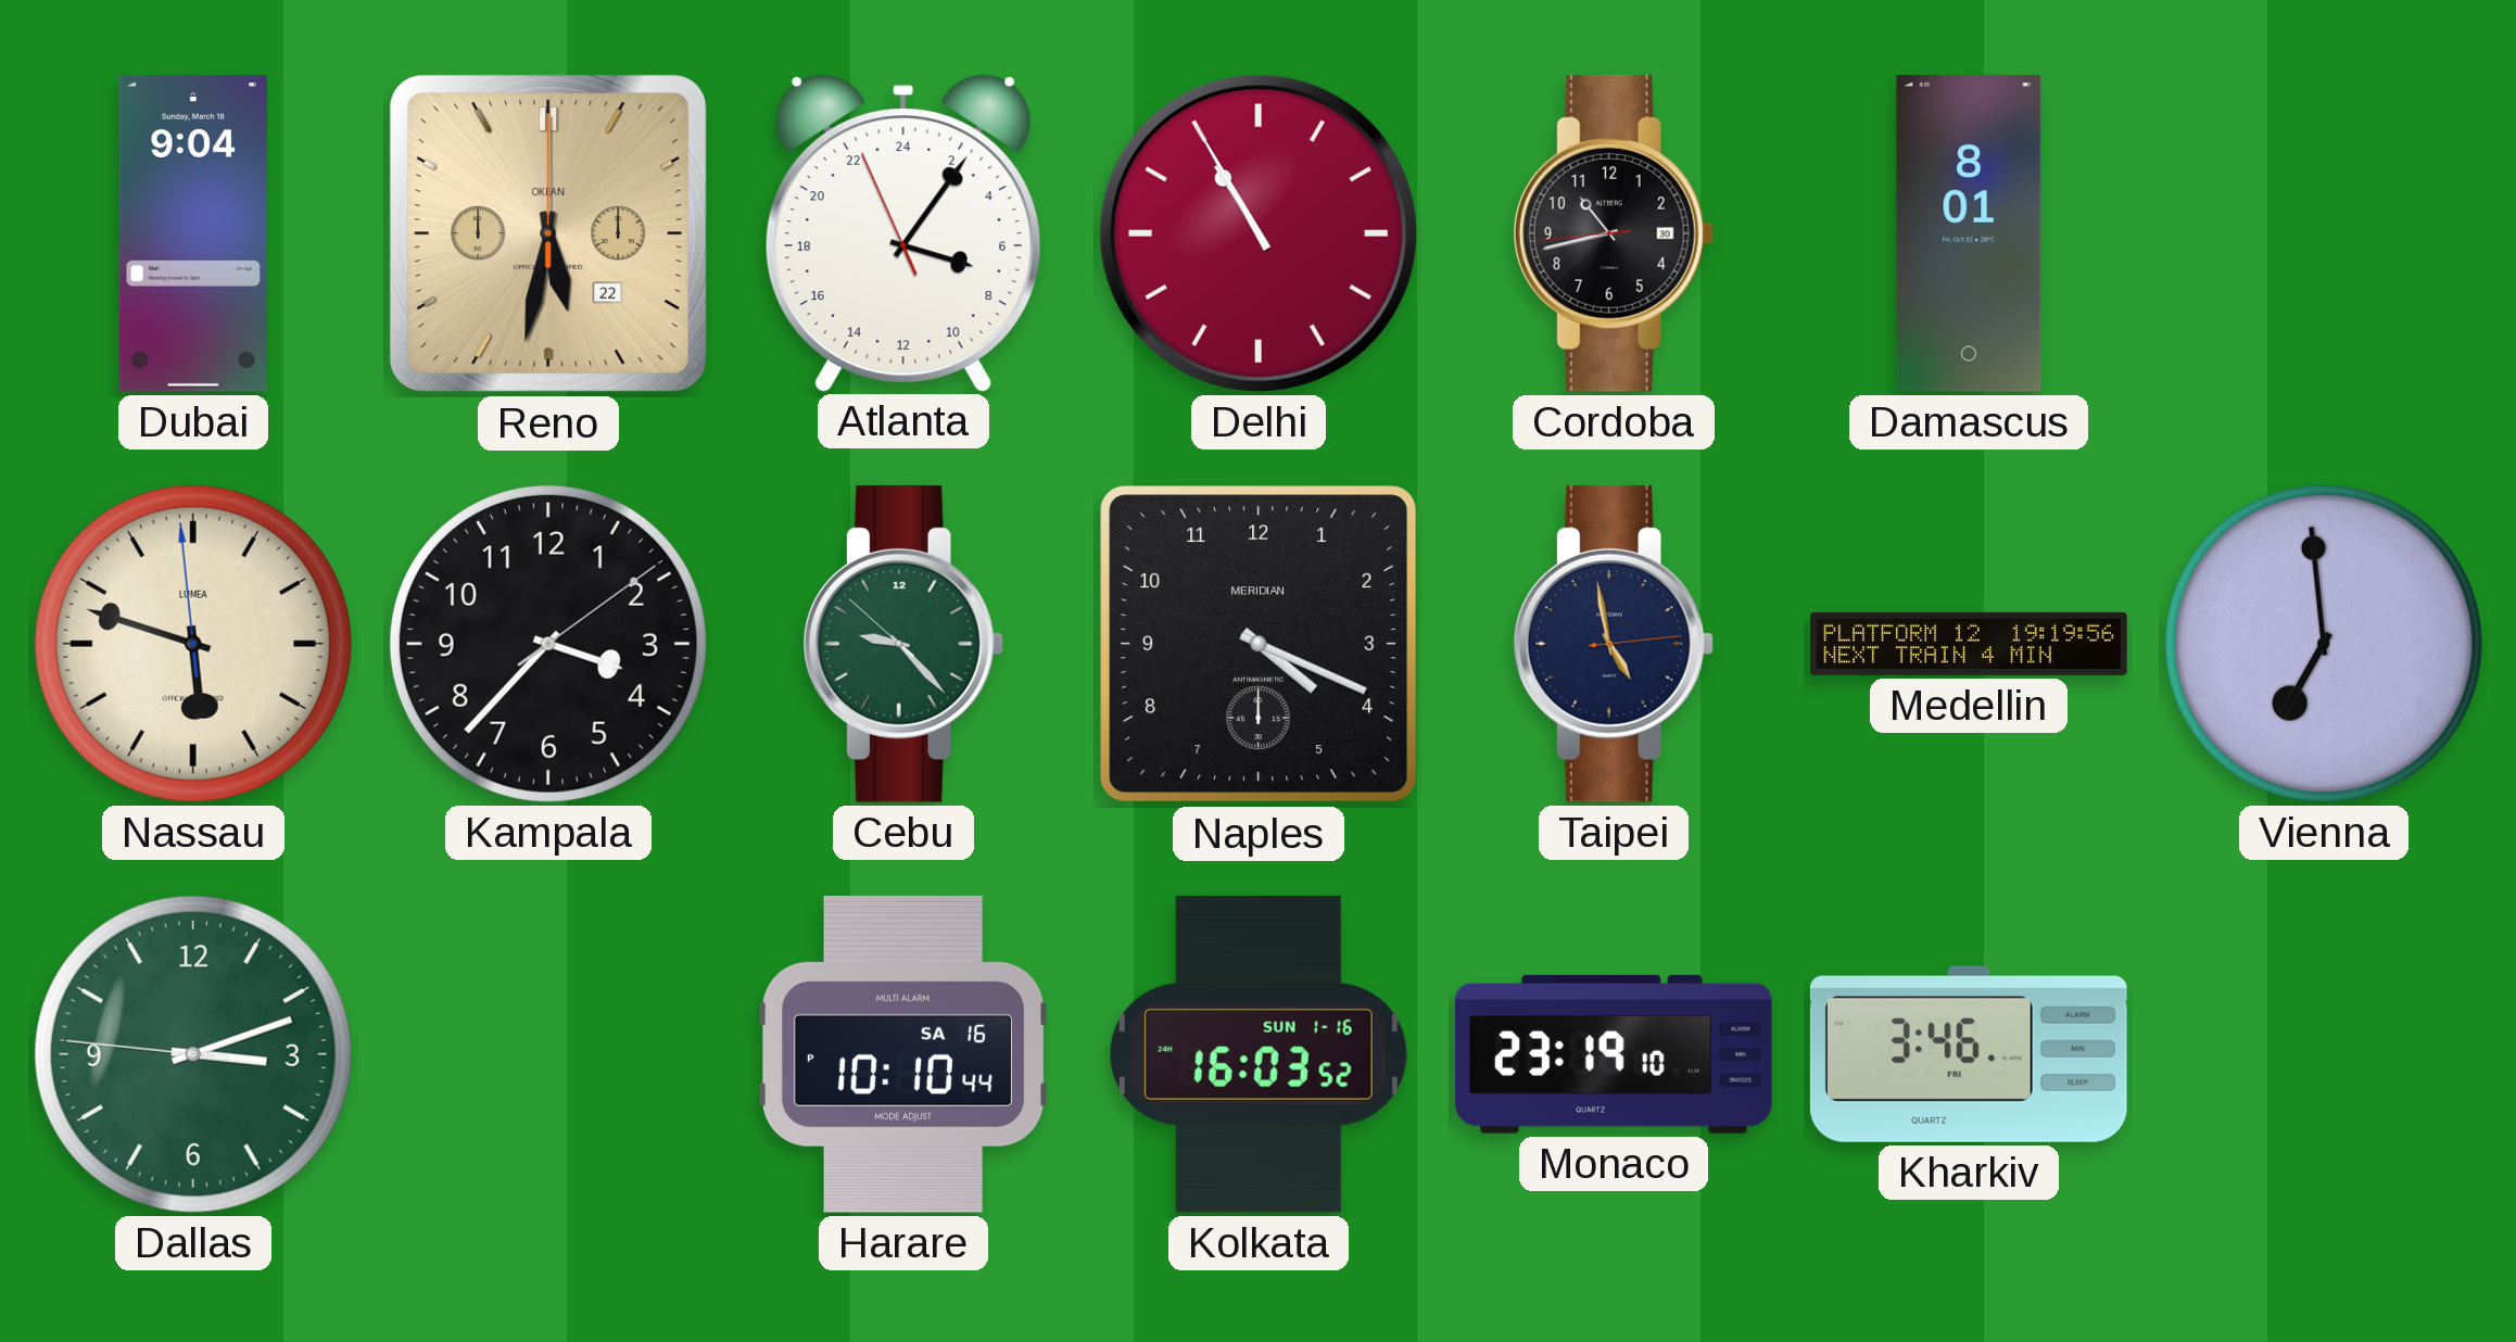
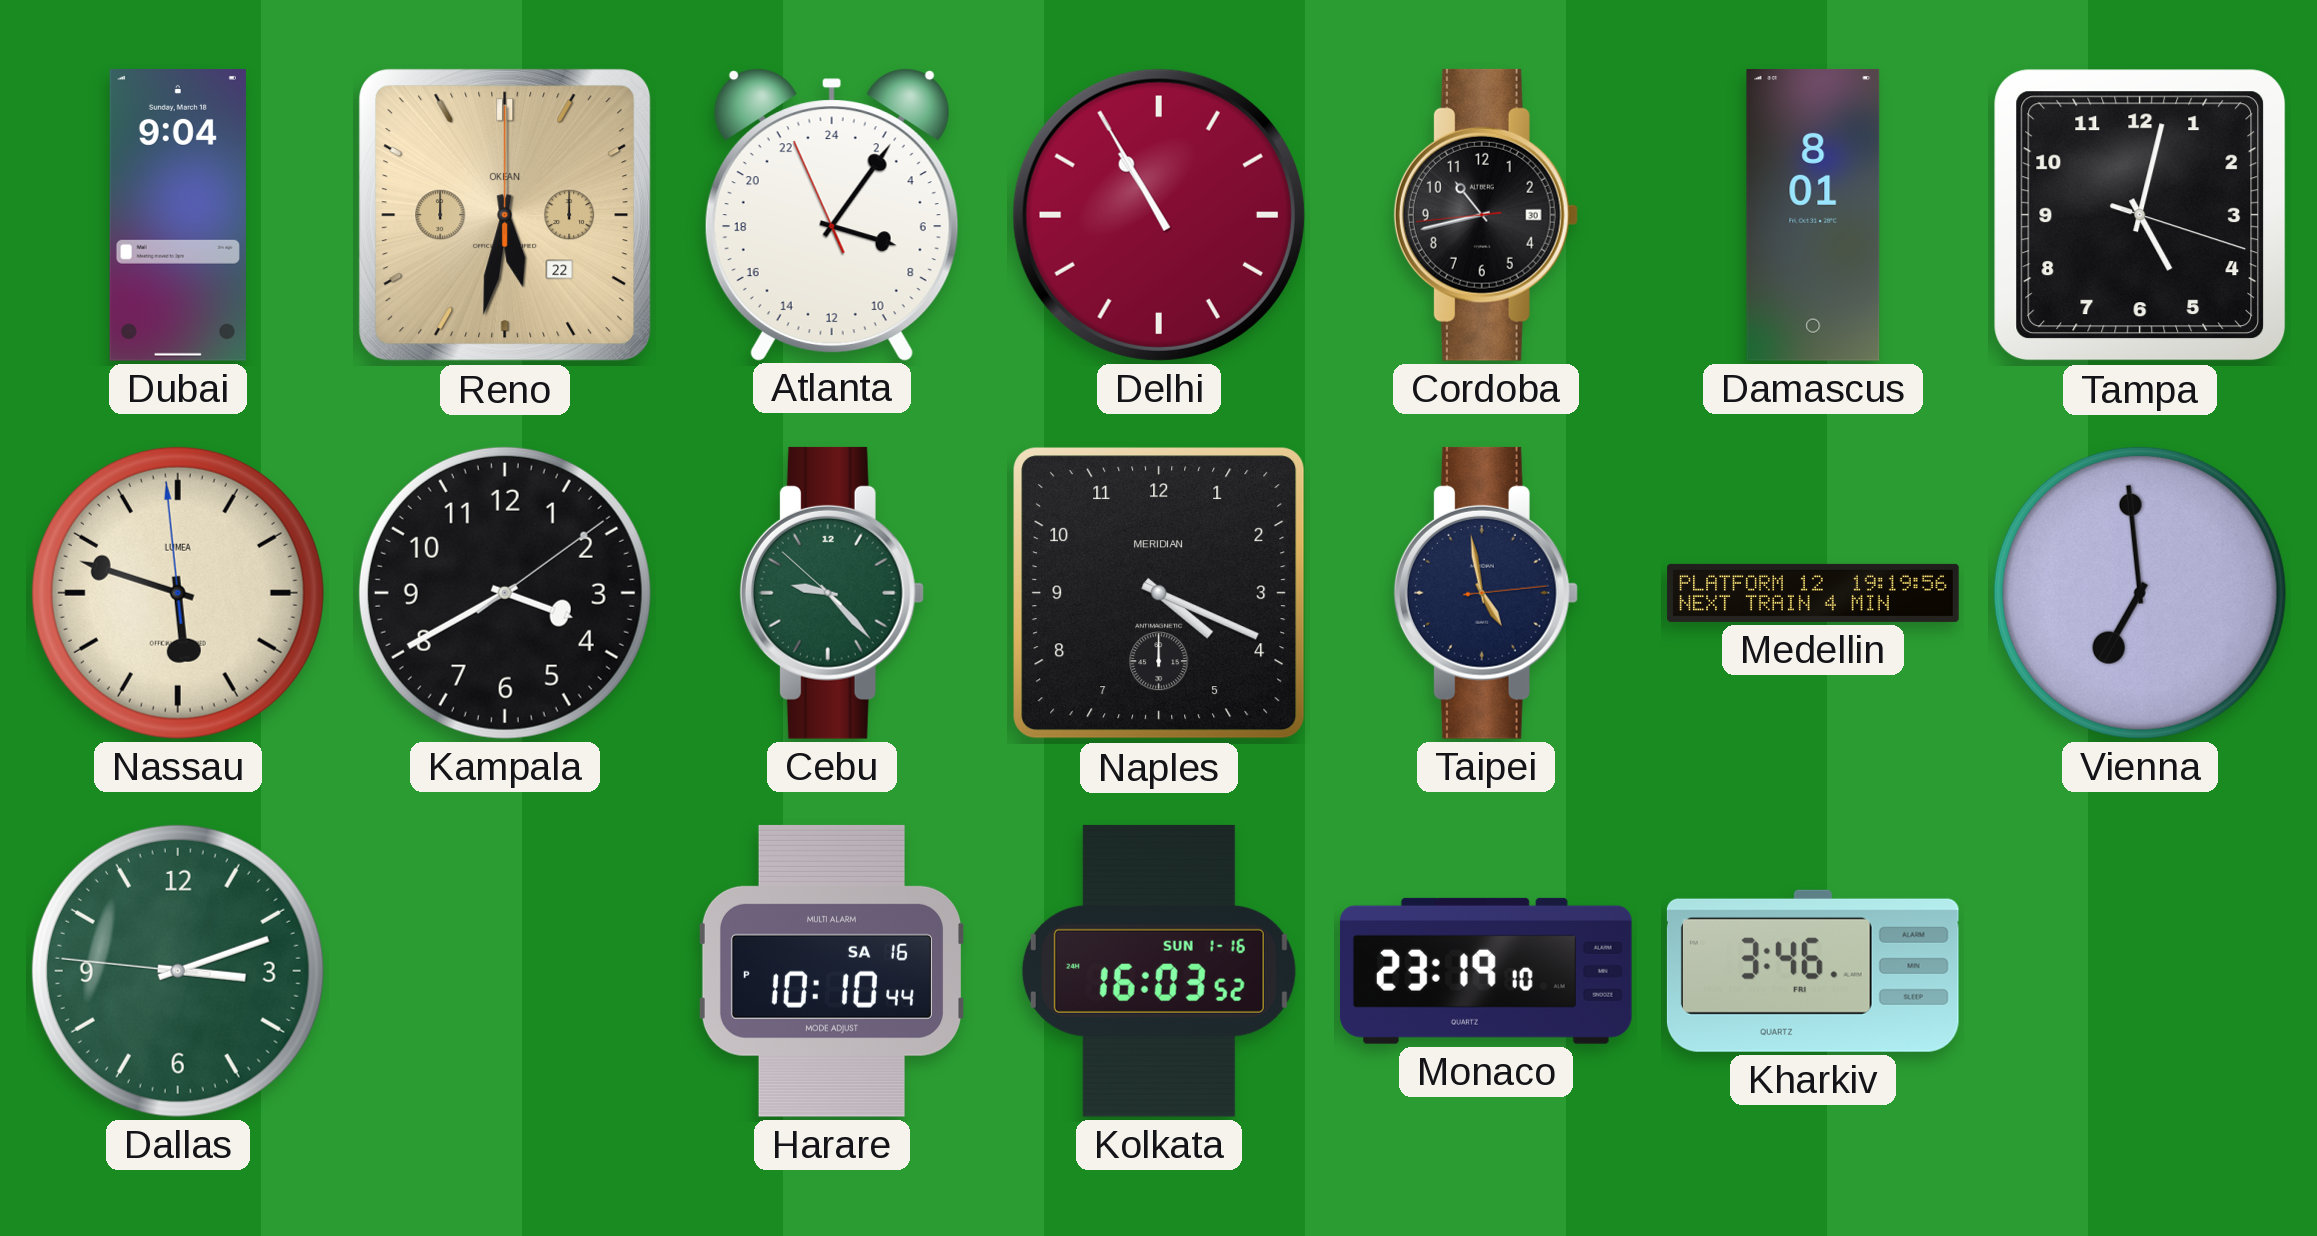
Tampa: none -> 5:02
Kampala: 3:37 -> 3:40
